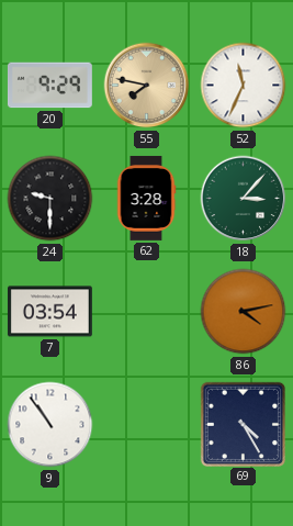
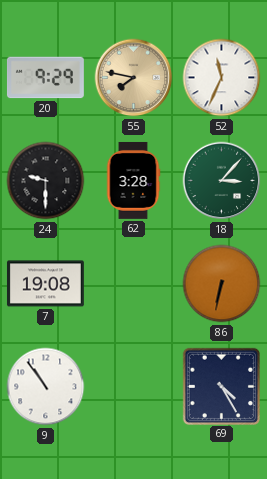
7: 03:54 -> 19:08
86: 4:13 -> 6:32
